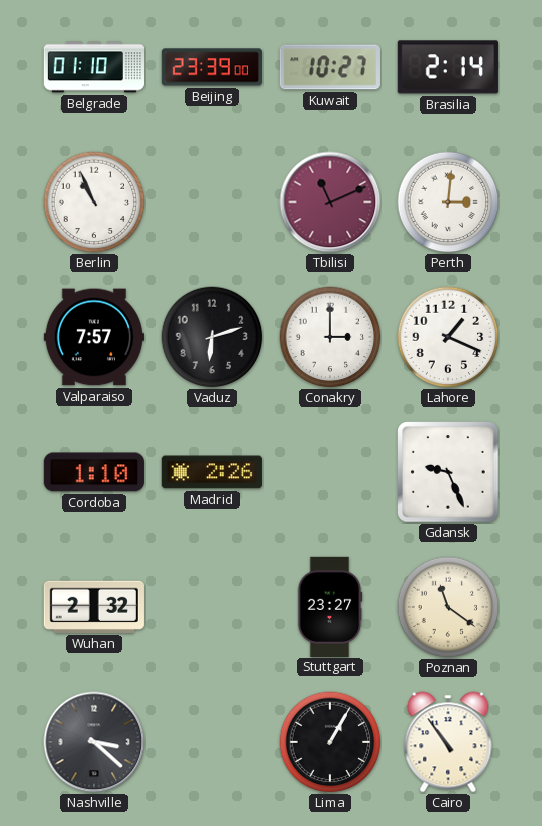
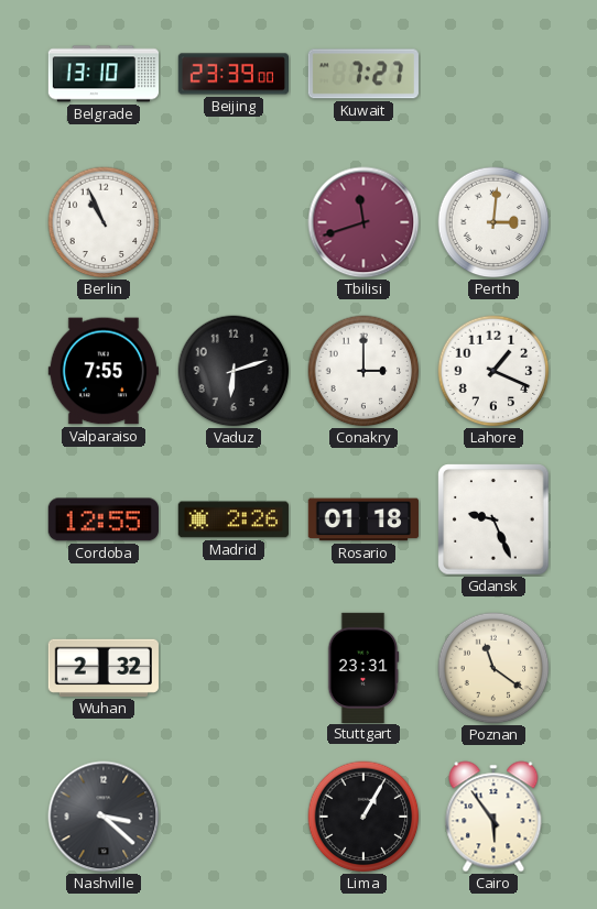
Belgrade: 01:10 -> 13:10
Kuwait: 10:27 -> 7:27
Brasilia: 2:14 -> none
Tbilisi: 11:11 -> 11:42
Valparaiso: 7:57 -> 7:55
Cordoba: 1:10 -> 12:55
Rosario: none -> 01:18
Stuttgart: 23:27 -> 23:31
Cairo: 10:54 -> 5:54
